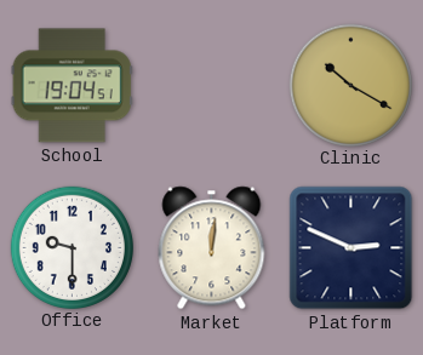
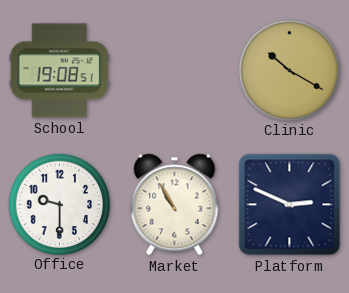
School: 19:04 -> 19:08
Market: 12:01 -> 10:55
